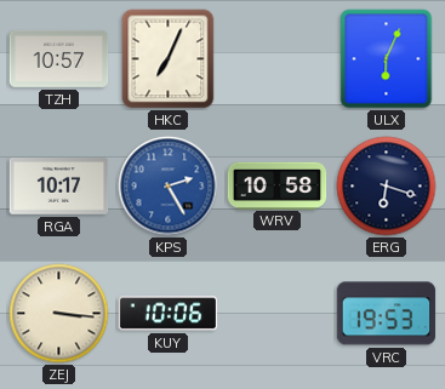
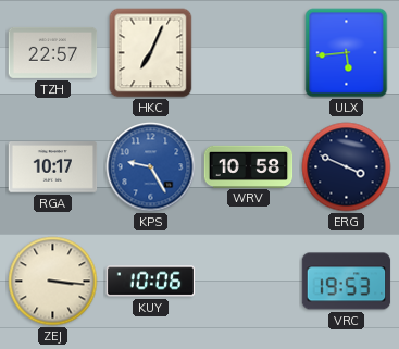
TZH: 10:57 -> 22:57
ULX: 6:04 -> 5:44
KPS: 2:25 -> 9:25
ERG: 6:18 -> 3:49
